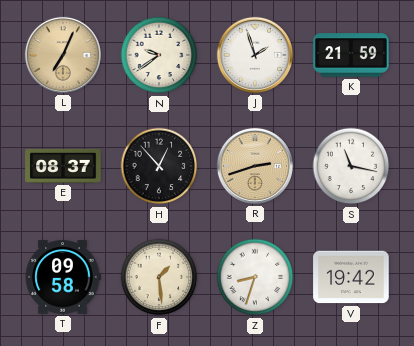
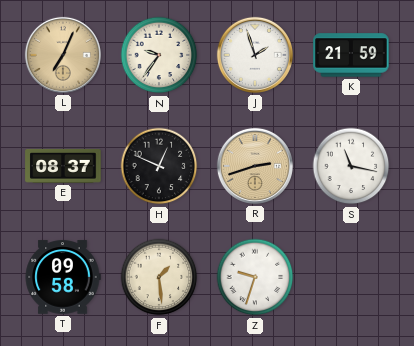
N: 9:39 -> 9:36
H: 12:53 -> 12:49
Z: 8:33 -> 9:33
V: 19:42 -> none
